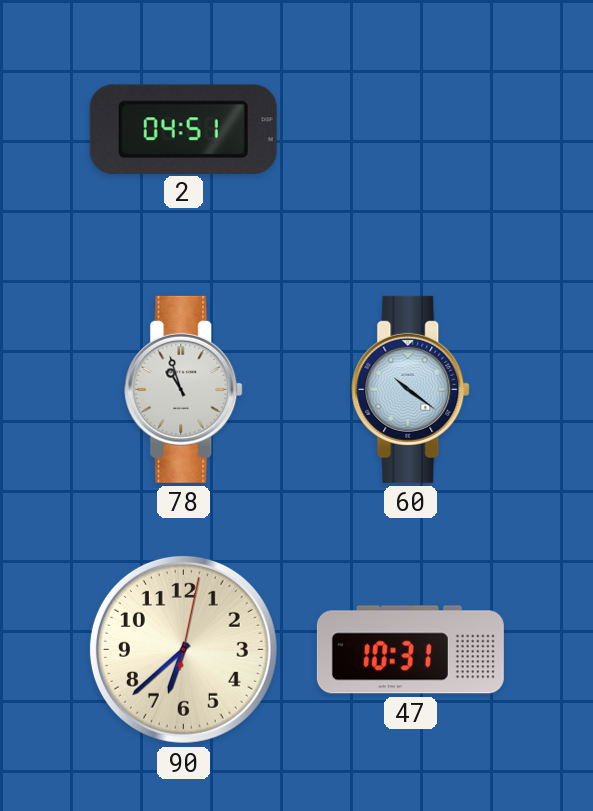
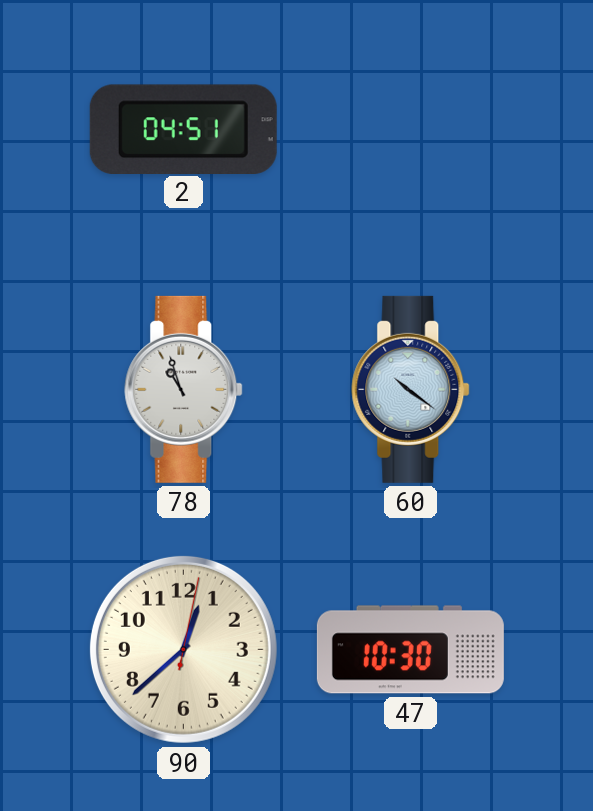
90: 6:38 -> 12:38
47: 10:31 -> 10:30
